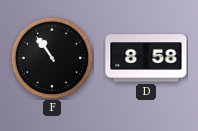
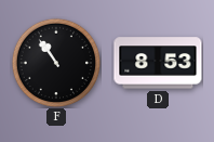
D: 8:58 -> 8:53
